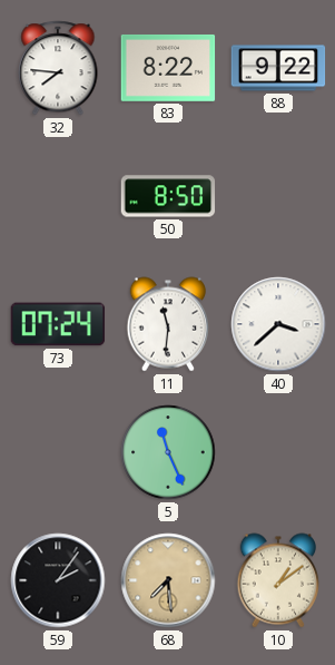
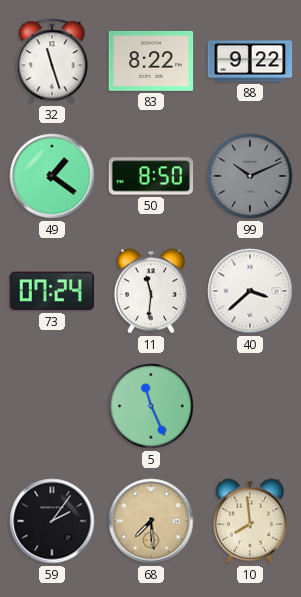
32: 7:46 -> 11:27
49: none -> 1:21
99: none -> 10:11
10: 1:09 -> 7:59
